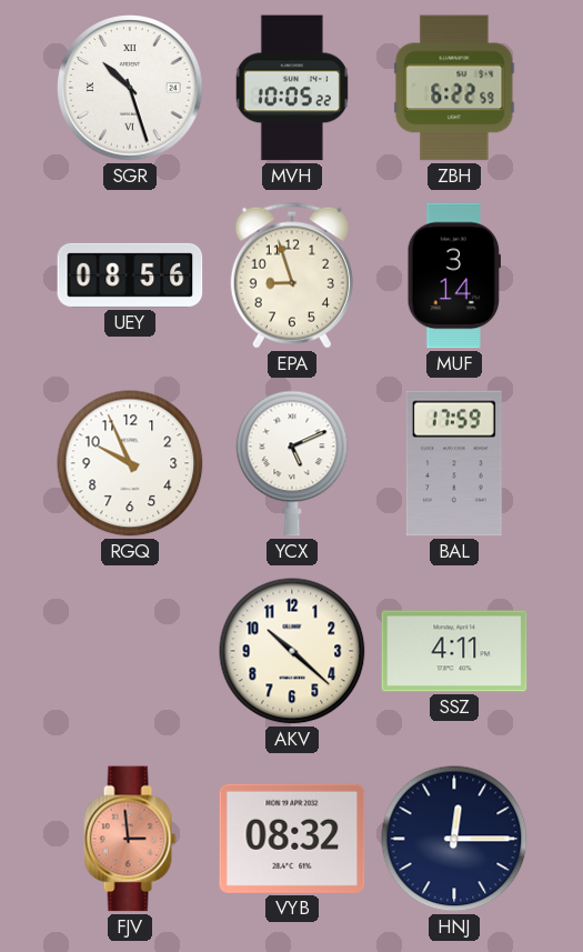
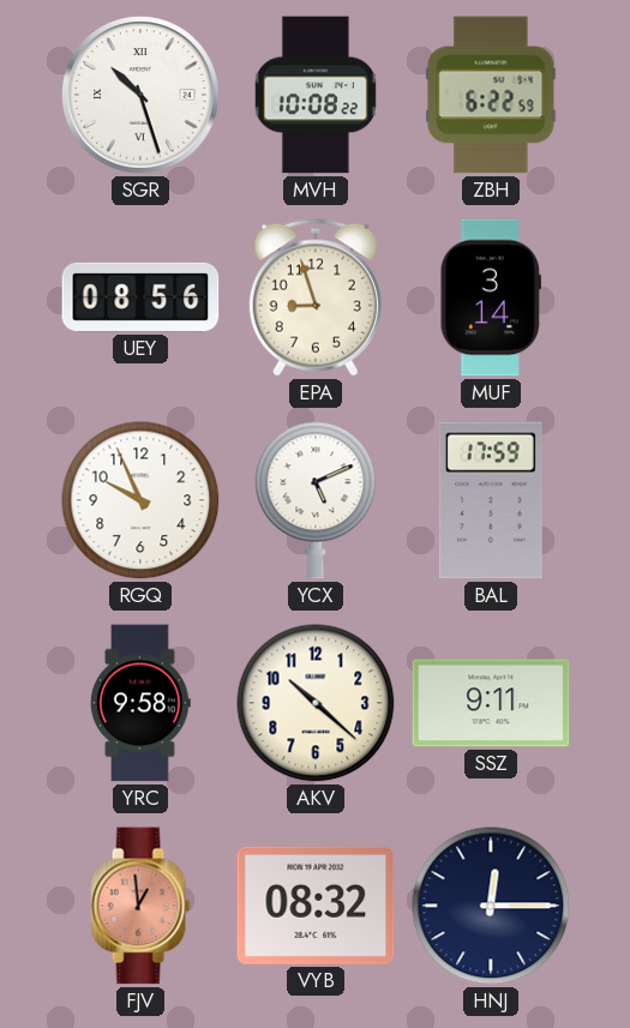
MVH: 10:05 -> 10:08
YRC: none -> 9:58
SSZ: 4:11 -> 9:11
FJV: 2:59 -> 12:59
